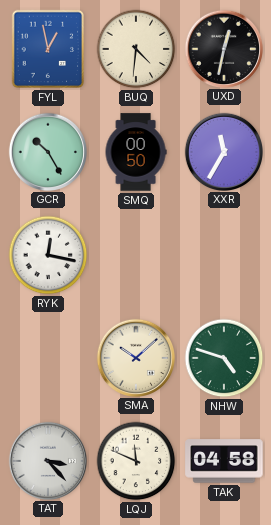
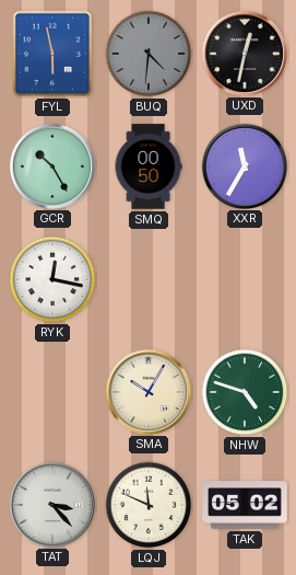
FYL: 12:58 -> 5:58
BUQ dial: cream -> grey
SMA: 10:08 -> 10:05
TAK: 04:58 -> 05:02
